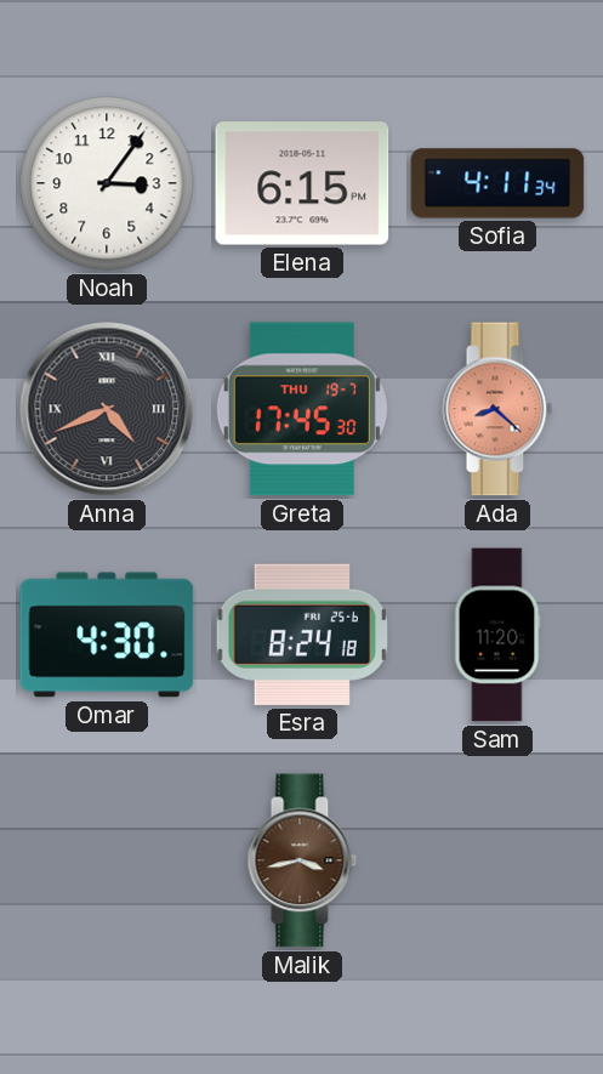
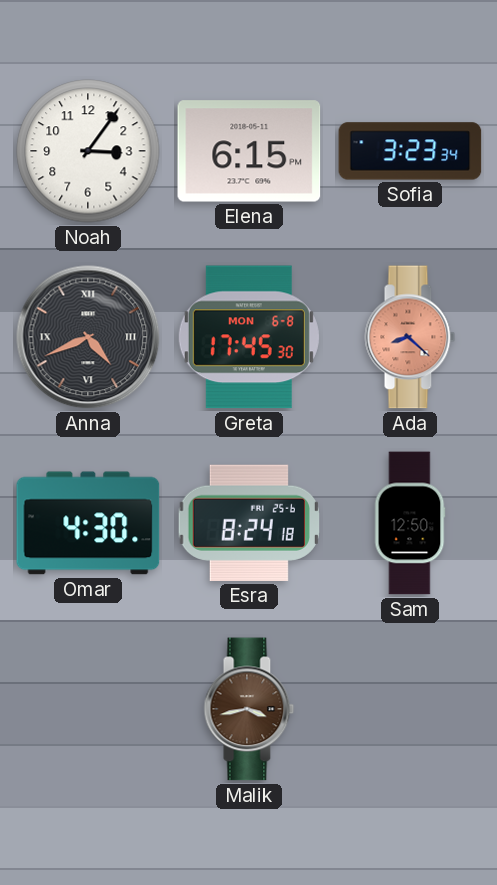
Sofia: 4:11 -> 3:23
Greta date: THU 19-7 -> MON 6-8
Sam: 11:20 -> 12:50
